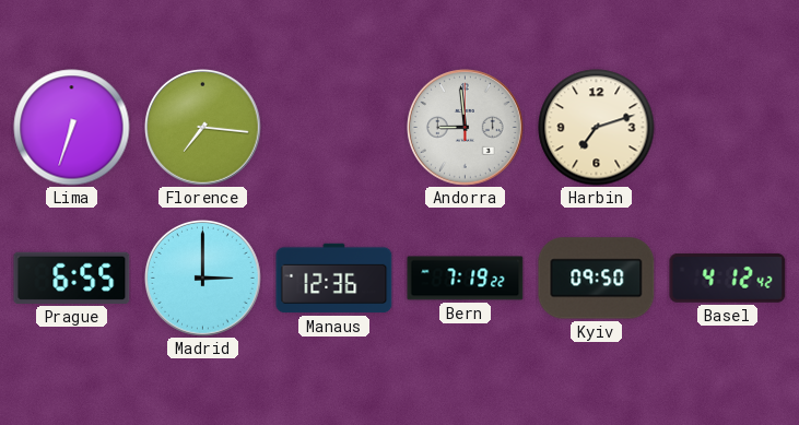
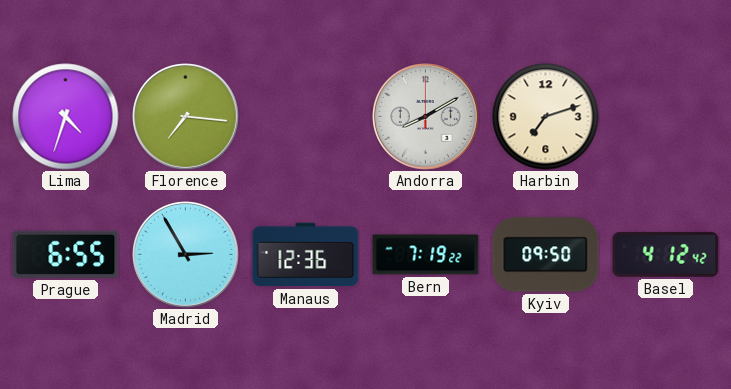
Lima: 6:33 -> 4:33
Andorra: 8:59 -> 8:10
Madrid: 3:00 -> 2:55
